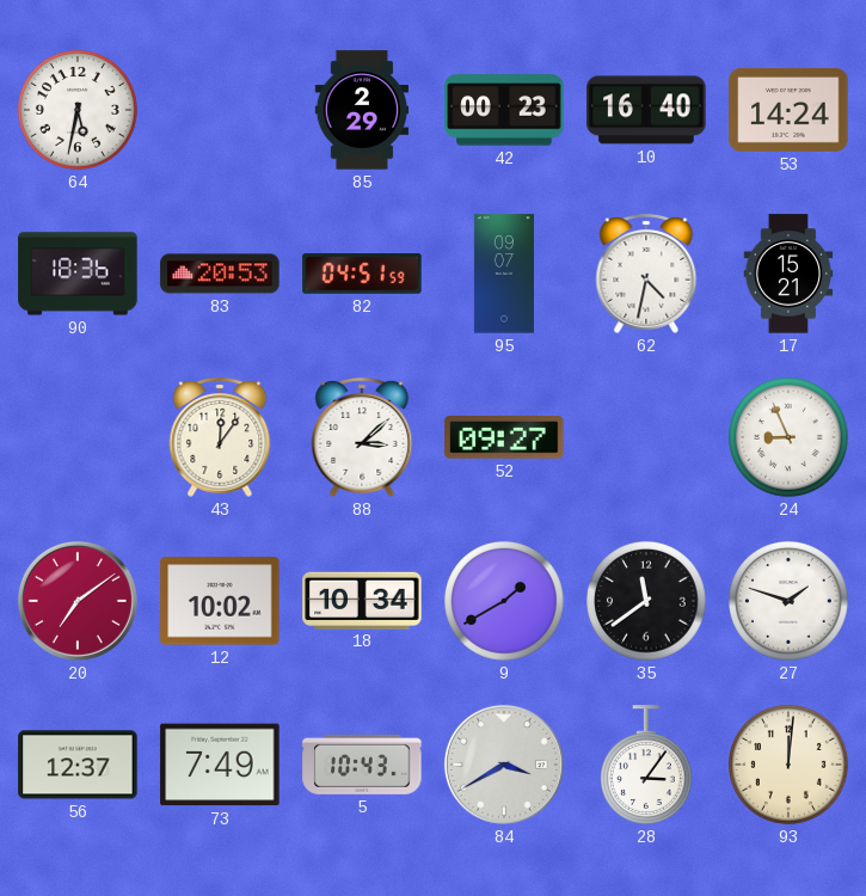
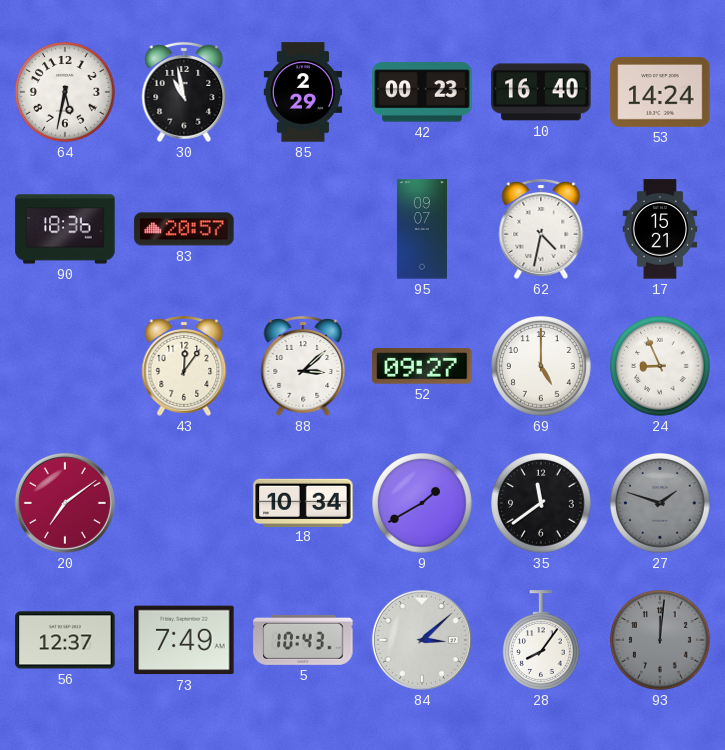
30: none -> 10:58
83: 20:53 -> 20:57
82: 04:51 -> none
69: none -> 5:00
12: 10:02 -> none
27 dial: white -> grey
84: 3:40 -> 3:08
28: 3:06 -> 8:06
93 dial: cream -> grey
